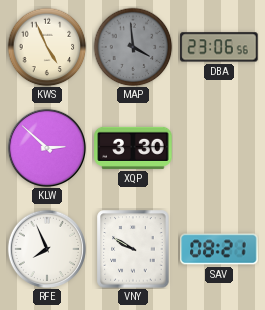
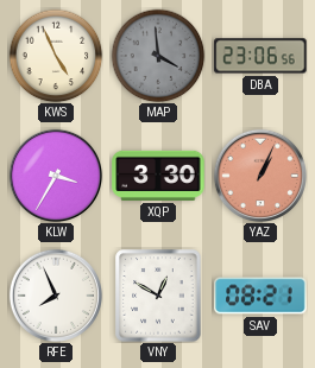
KLW: 2:52 -> 3:35
YAZ: none -> 1:04
VNY: 9:50 -> 12:50
